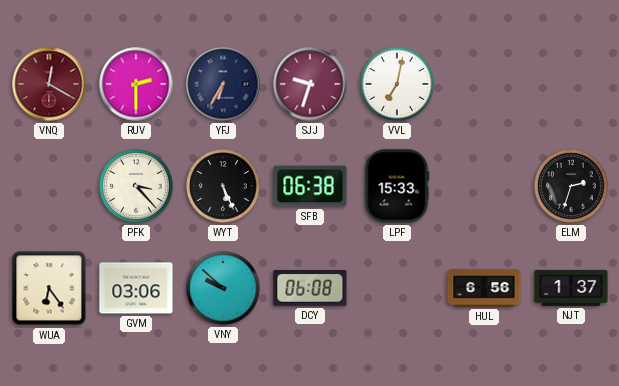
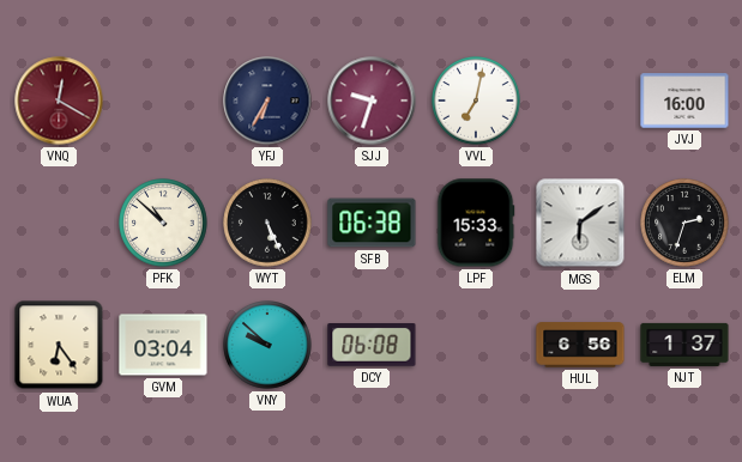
RUV: 2:30 -> none
JVJ: none -> 16:00
PFK: 3:23 -> 10:52
MGS: none -> 6:09
GVM: 03:06 -> 03:04
